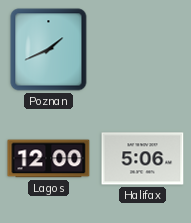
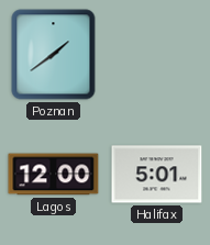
Poznan: 1:41 -> 1:39
Halifax: 5:06 -> 5:01
